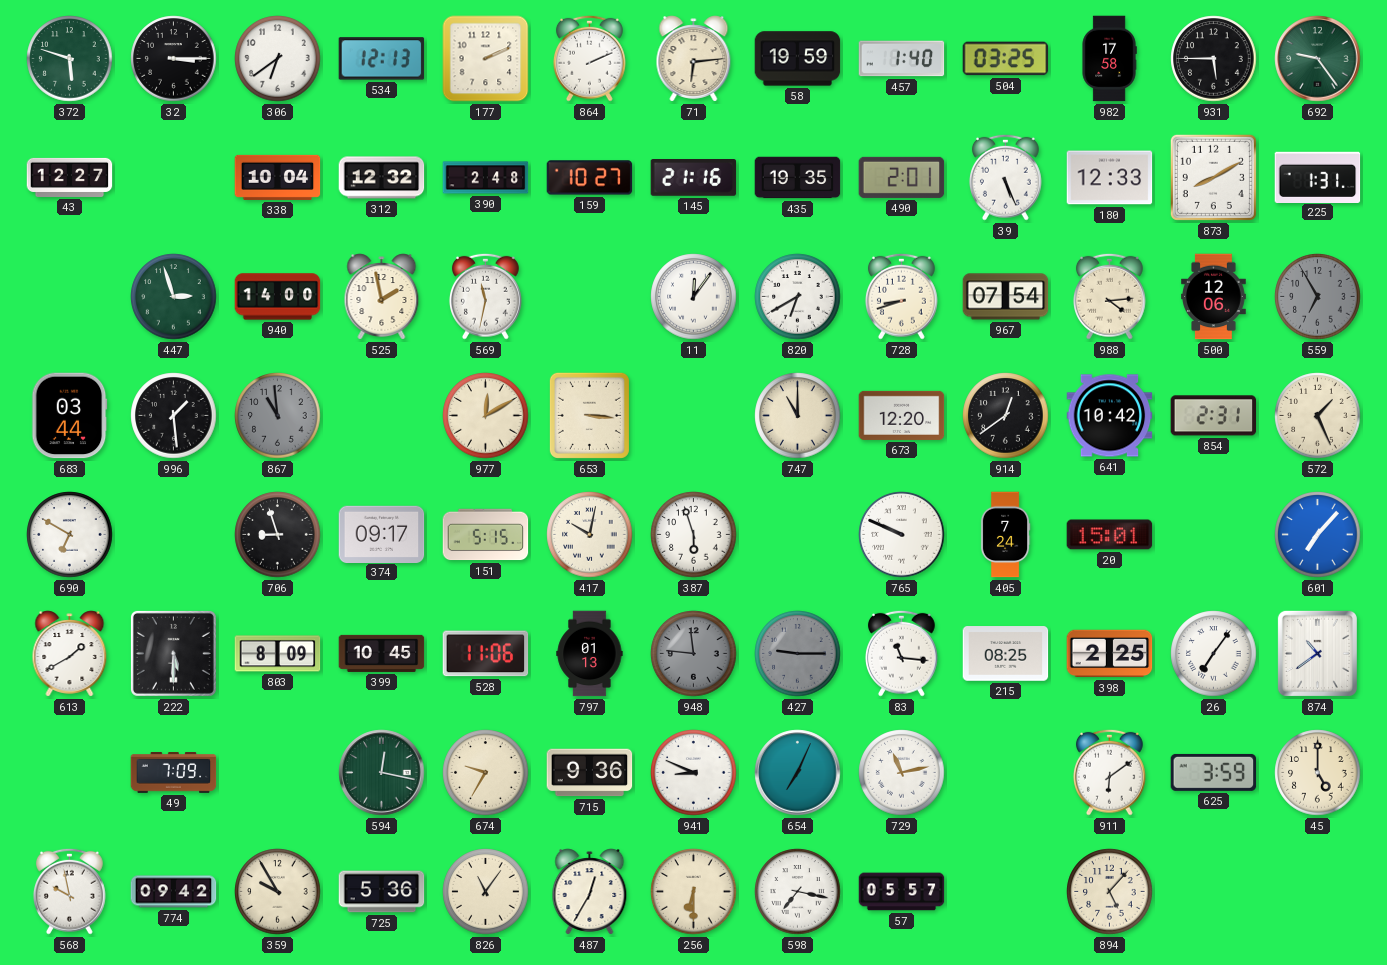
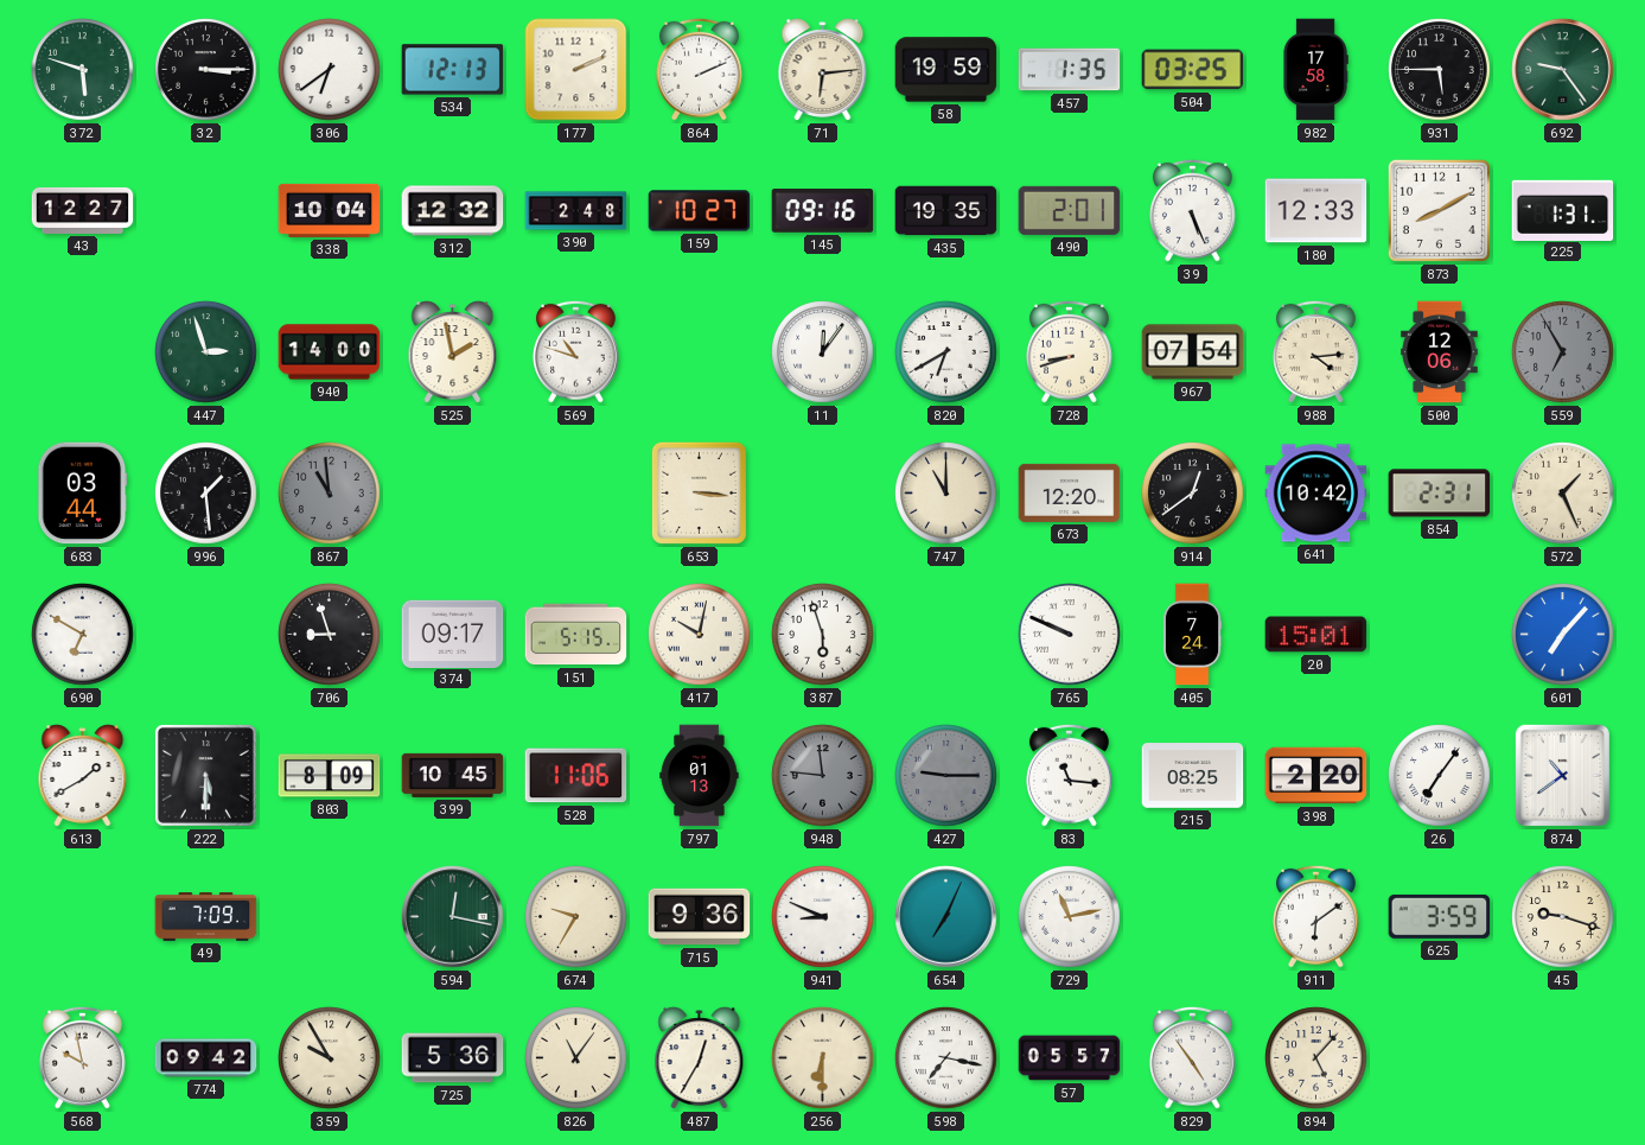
457: 1:40 -> 1:35
145: 21:16 -> 09:16
569: 11:32 -> 10:48
977: 12:10 -> none
398: 2:25 -> 2:20
45: 5:00 -> 9:18
829: none -> 4:54
